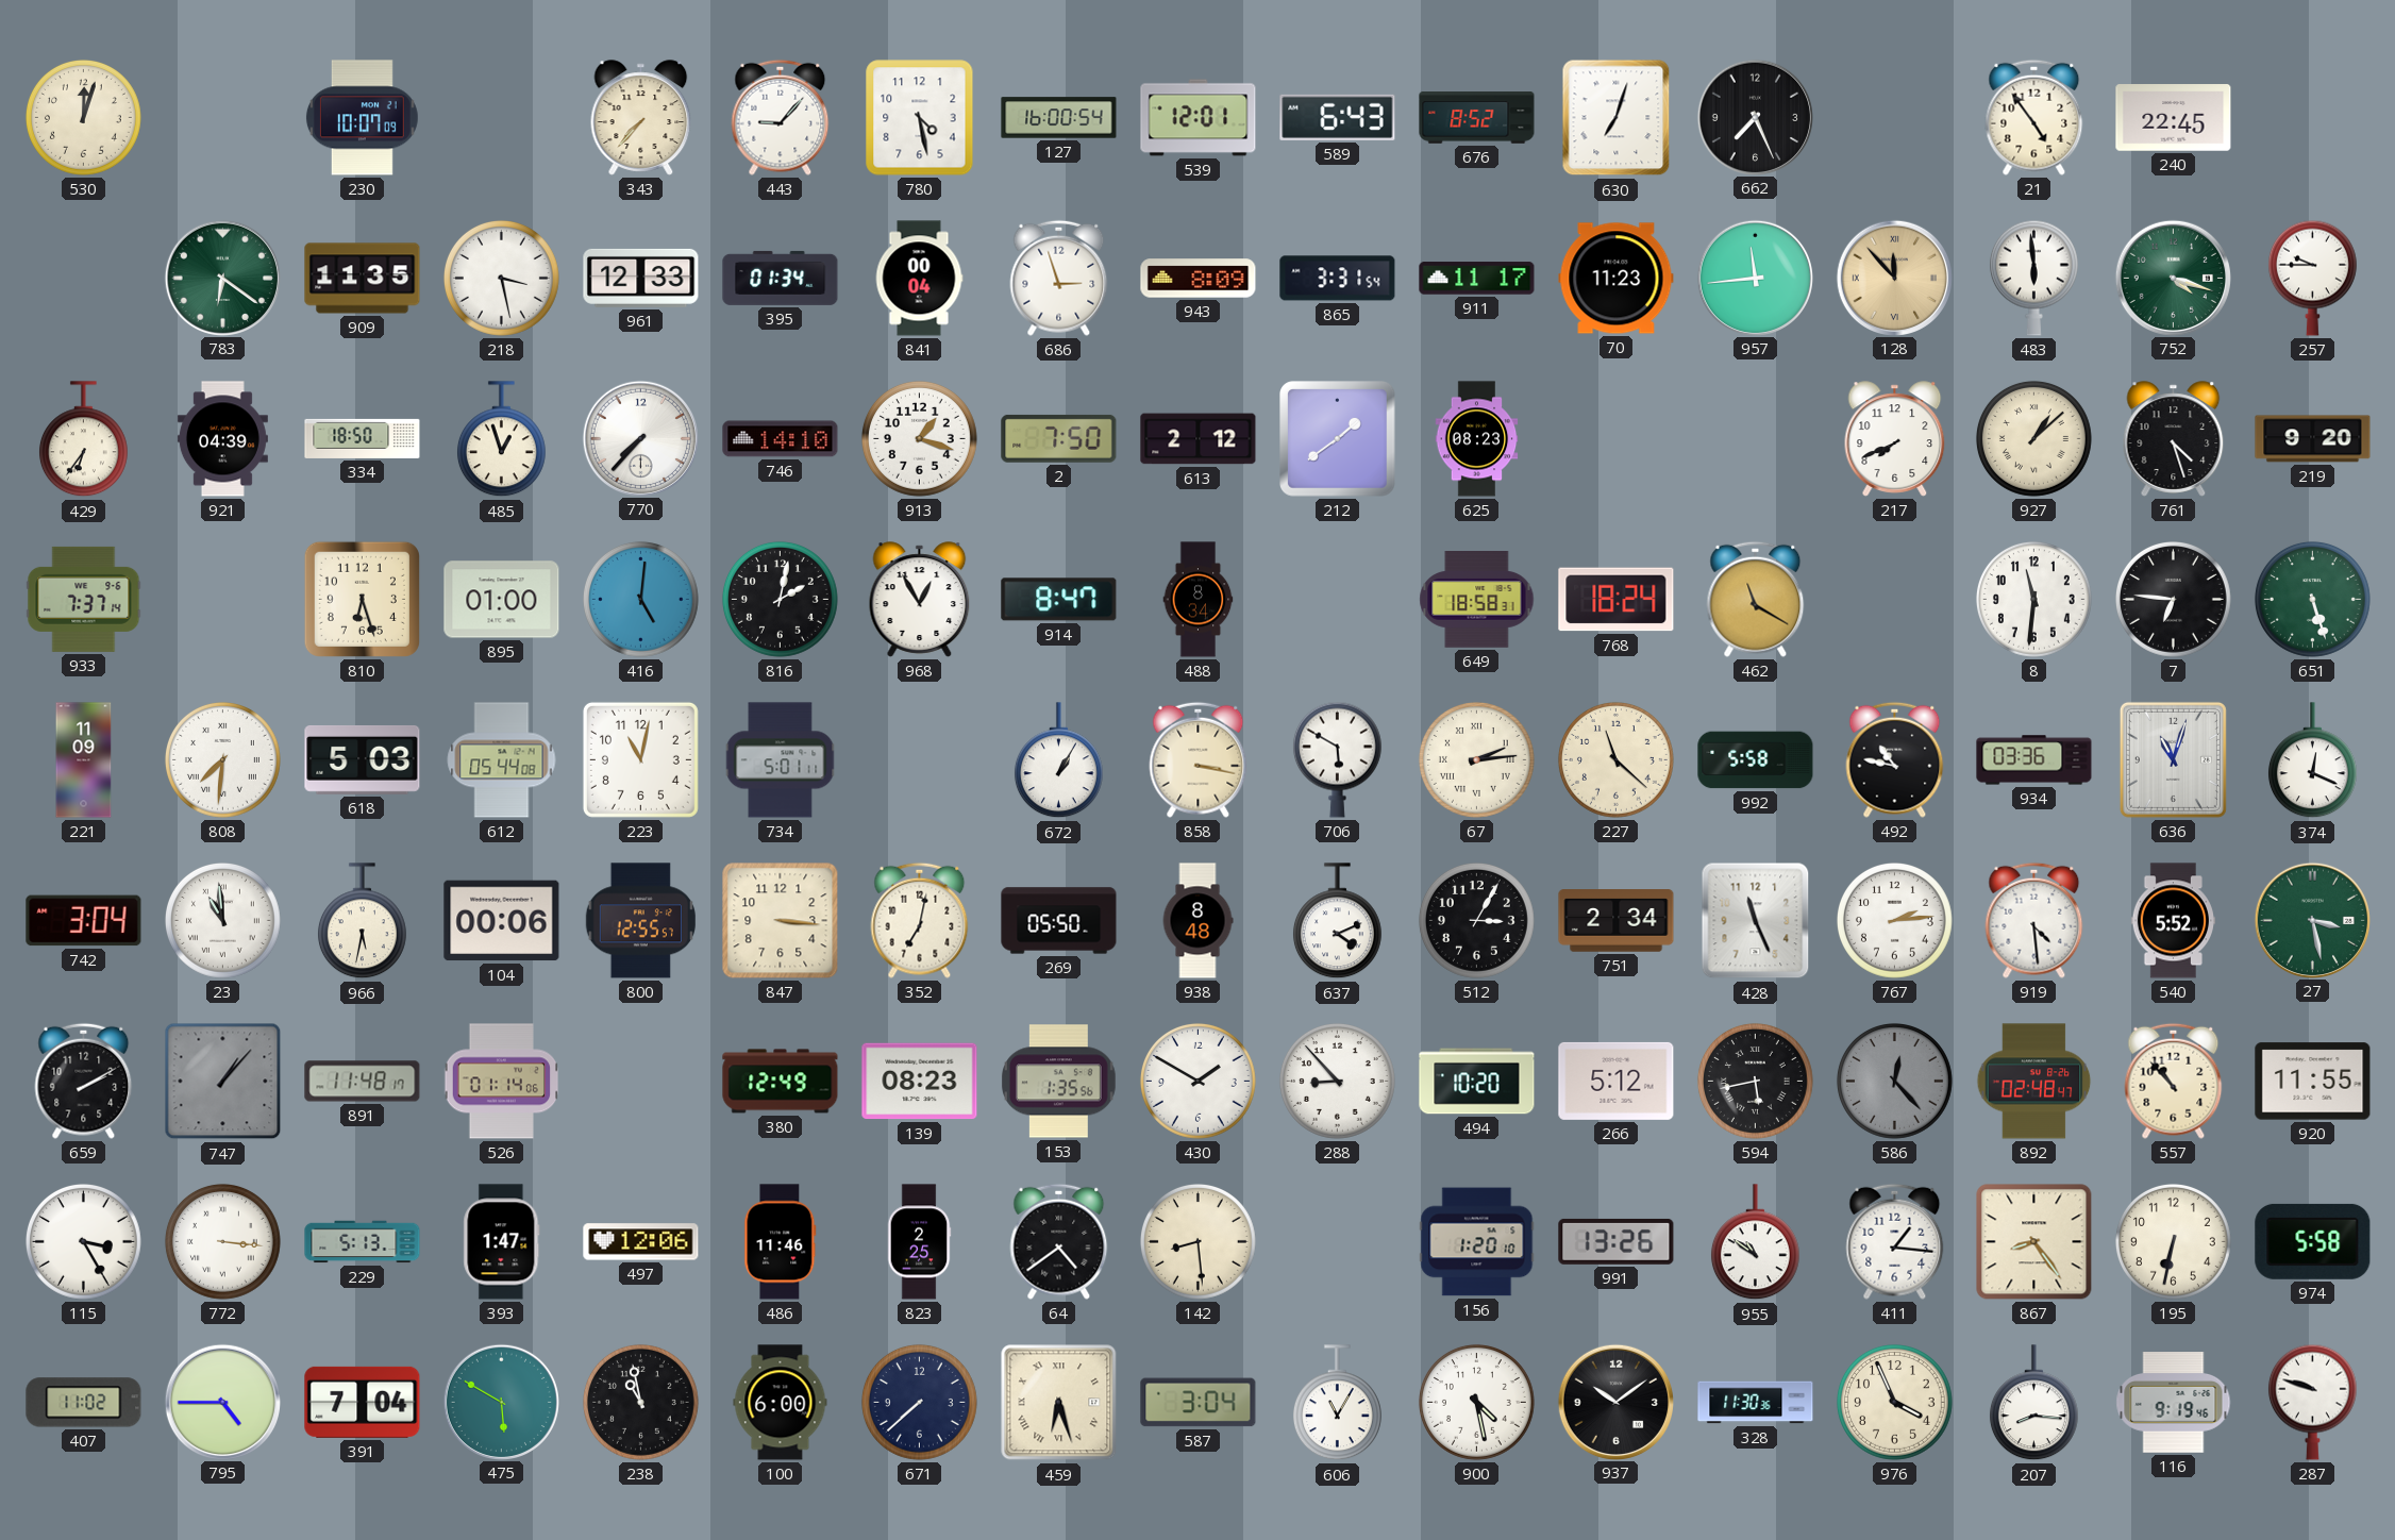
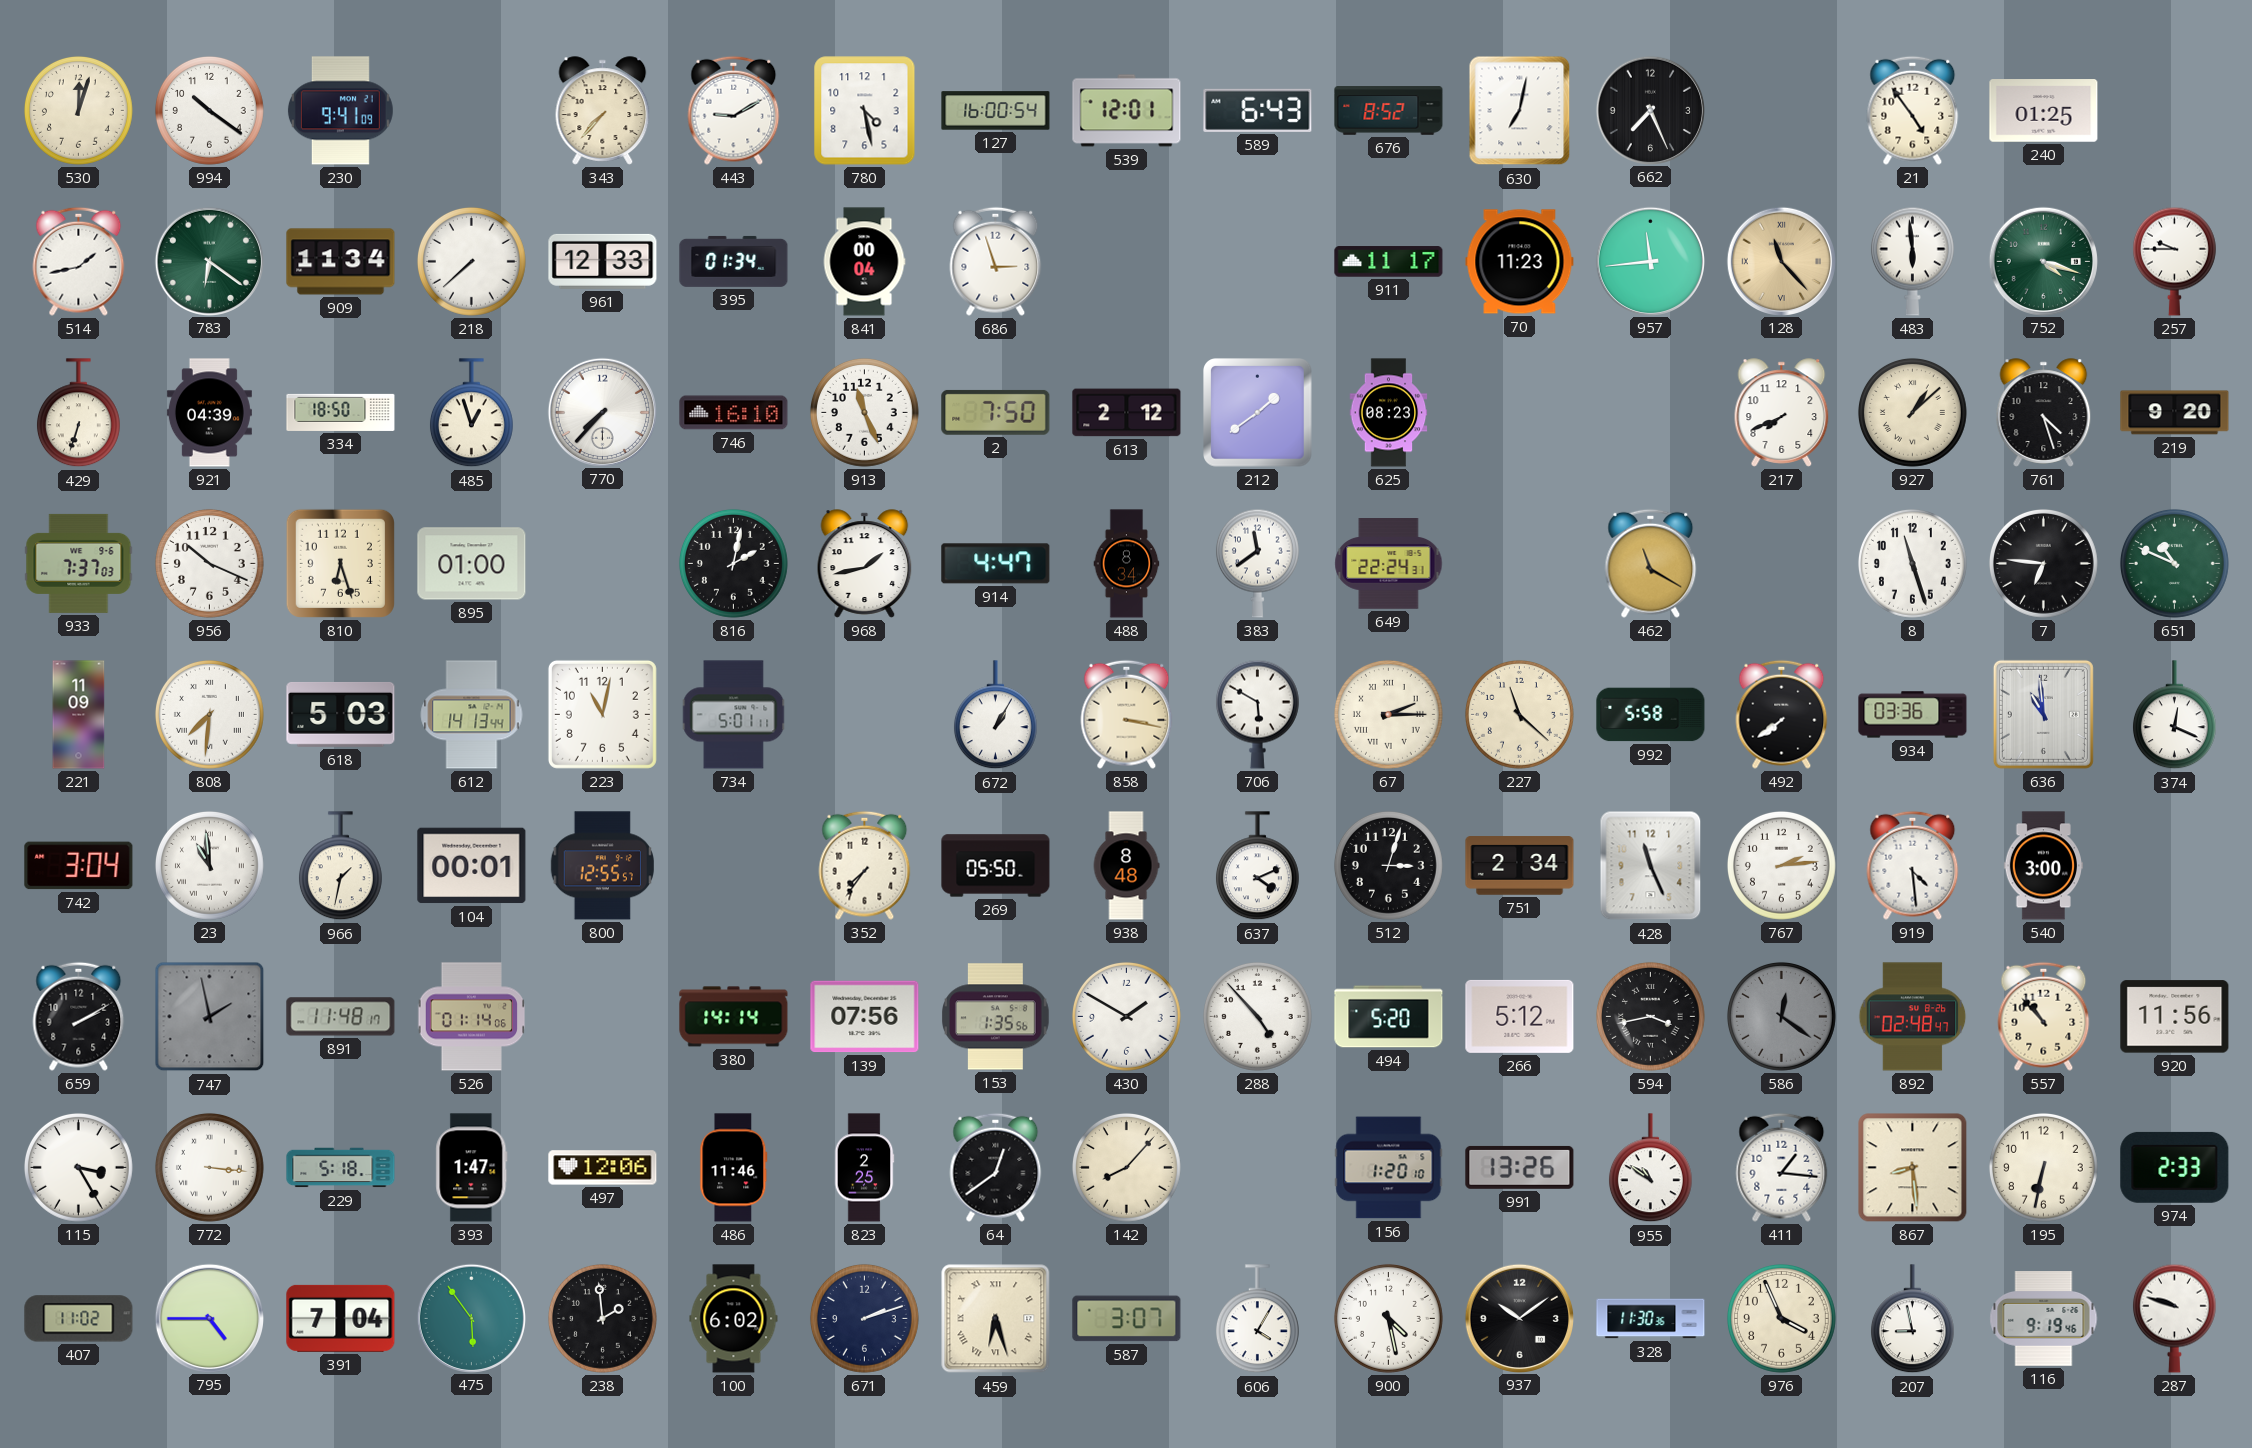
994: none -> 10:21
230: 10:07 -> 9:41
443: 9:07 -> 9:10
630: 7:03 -> 7:02
240: 22:45 -> 01:25
514: none -> 1:43
909: 11:35 -> 11:34
218: 3:28 -> 7:38
943: 8:09 -> none
865: 3:31 -> none
128: 11:53 -> 11:23
429: 6:36 -> 6:33
746: 14:10 -> 16:10
913: 1:18 -> 11:26
933: 7:37:14 -> 7:37:03
956: none -> 10:19
416: 5:01 -> none
968: 12:55 -> 1:43
914: 8:47 -> 4:47
383: none -> 11:39
649: 18:58 -> 22:24
768: 18:24 -> none
8: 11:31 -> 11:27
651: 5:27 -> 10:49
612: 05:44 -> 14:13
67: 2:14 -> 2:15
492: 10:47 -> 7:39
636: 11:03 -> 10:59
966: 5:32 -> 1:32
104: 00:06 -> 00:01
847: 3:16 -> none
352: 7:02 -> 7:36
512: 3:05 -> 3:03
540: 5:52 -> 3:00
27: 3:28 -> none
747: 1:07 -> 1:58
380: 12:49 -> 14:14
139: 08:23 -> 07:56
288: 8:53 -> 4:53
494: 10:20 -> 5:20
594: 5:43 -> 3:43
586: 12:23 -> 12:21
920: 11:55 -> 11:56
229: 5:13 -> 5:18
64: 4:39 -> 12:39
142: 8:29 -> 8:07
867: 8:24 -> 8:29
974: 5:58 -> 2:33
475: 5:50 -> 5:54
238: 10:58 -> 1:59
100: 6:00 -> 6:02
671: 7:38 -> 2:12
587: 3:04 -> 3:07
606: 11:05 -> 4:05
207: 8:16 -> 8:58
